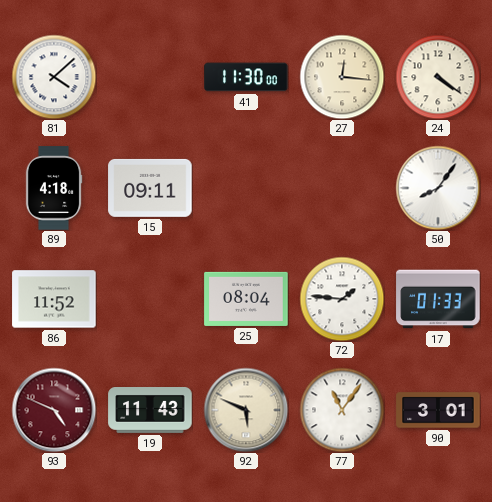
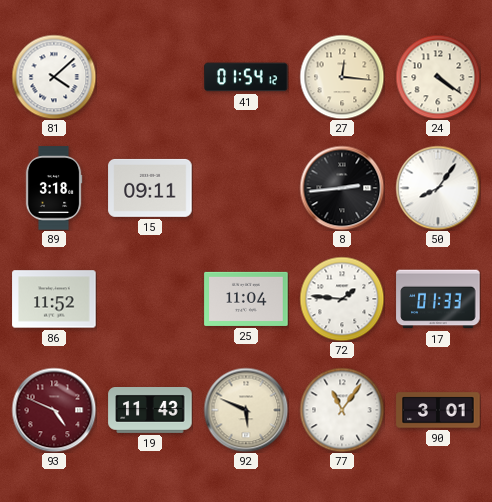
41: 11:30 -> 01:54
89: 4:18 -> 3:18
8: none -> 2:44
25: 08:04 -> 11:04
